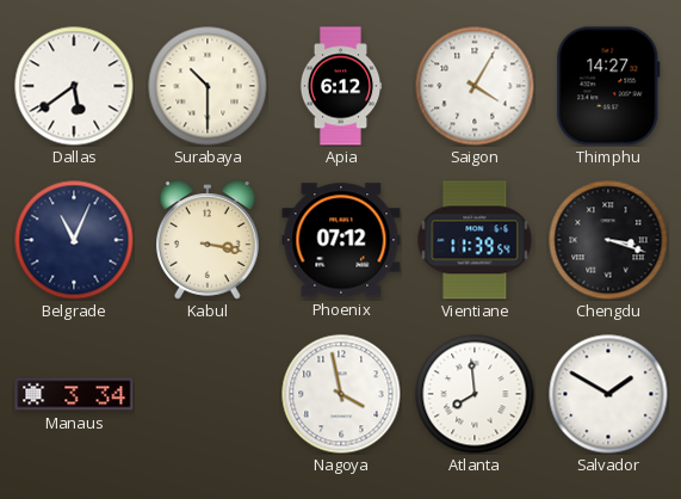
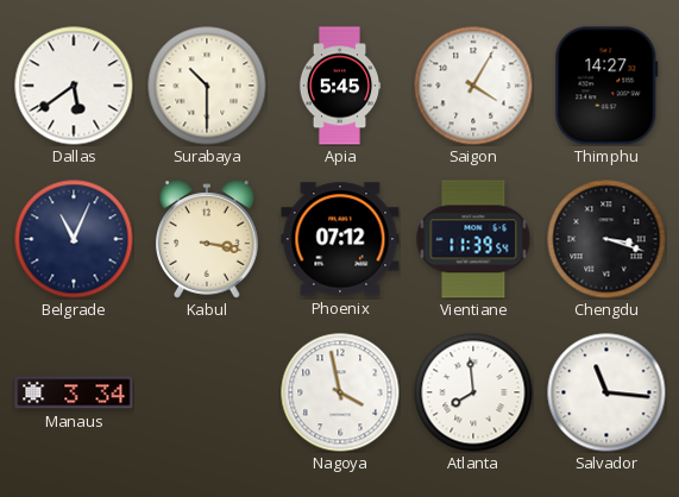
Apia: 6:12 -> 5:45
Salvador: 1:50 -> 11:16
